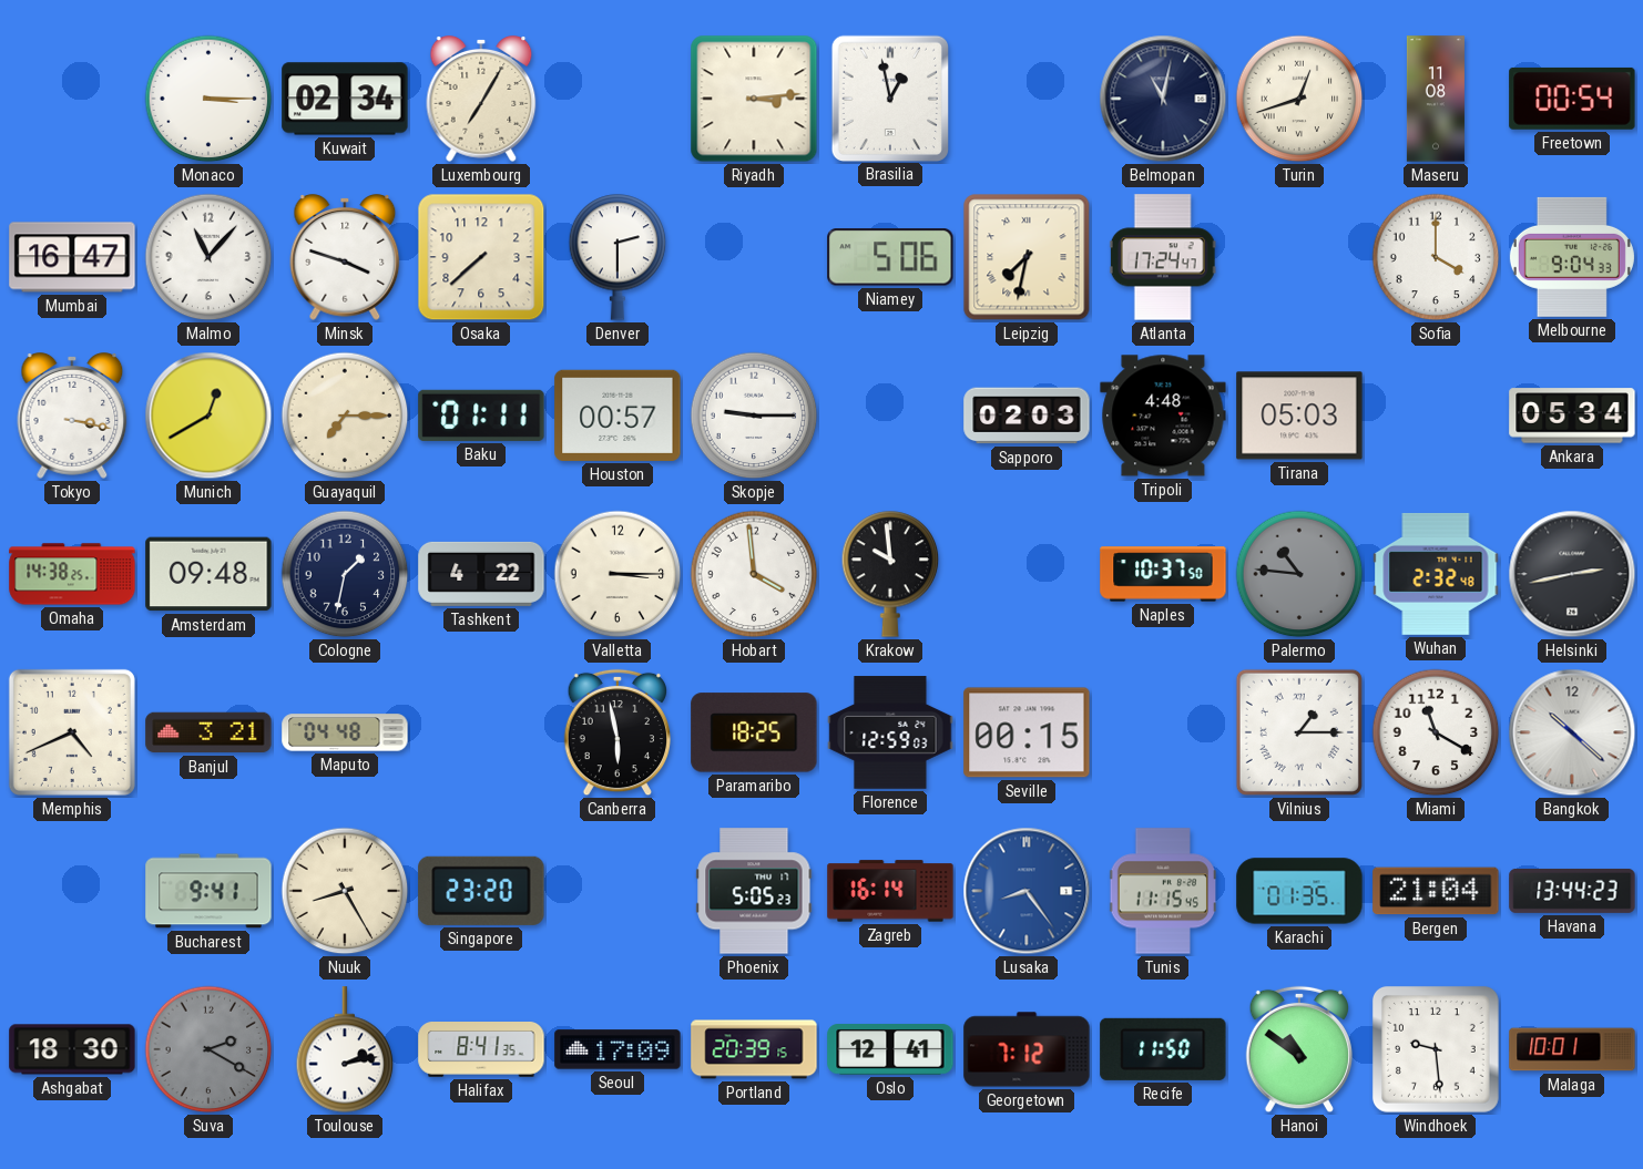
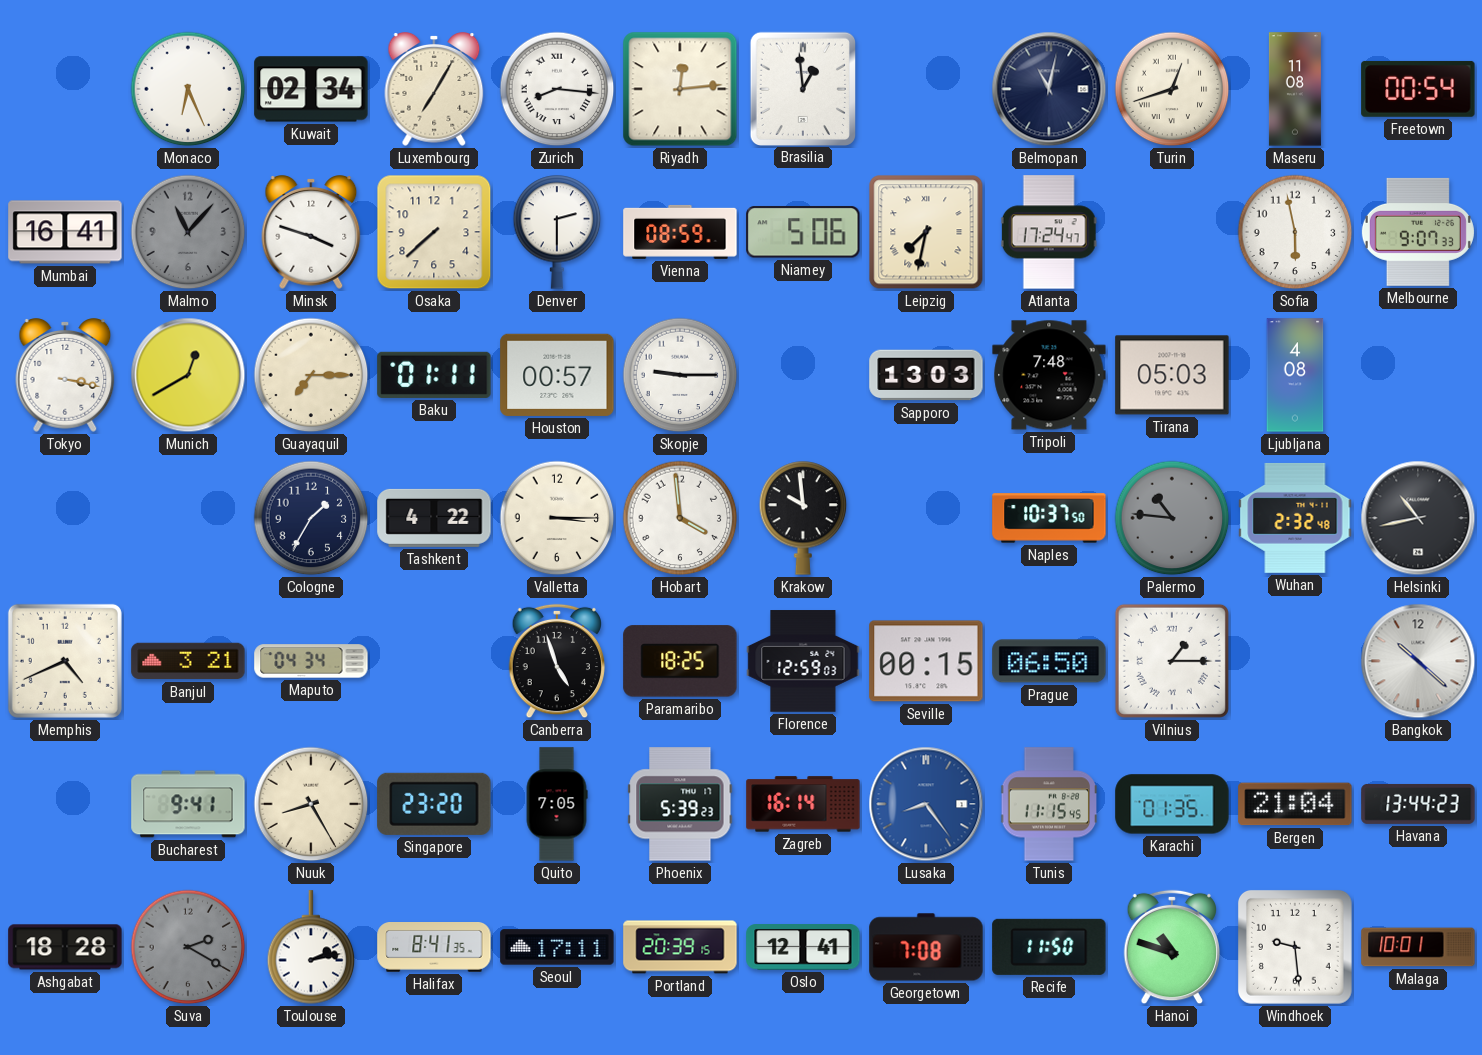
Monaco: 3:15 -> 6:26
Zurich: none -> 8:16
Riyadh: 3:14 -> 12:14
Brasilia: 12:58 -> 12:59
Mumbai: 16:47 -> 16:41
Malmo dial: white -> grey
Vienna: none -> 08:59
Sofia: 4:00 -> 5:58
Melbourne: 9:04 -> 9:07
Sapporo: 02:03 -> 13:03
Tripoli: 4:48 -> 7:48
Ljubljana: none -> 4:08
Ankara: 05:34 -> none
Omaha: 14:38 -> none
Amsterdam: 09:48 -> none
Cologne: 1:32 -> 1:35
Helsinki: 2:43 -> 10:43
Maputo: 04:48 -> 04:34
Canberra: 5:58 -> 4:57
Prague: none -> 06:50
Miami: 11:20 -> none
Quito: none -> 7:05
Phoenix: 5:05 -> 5:39
Ashgabat: 18:30 -> 18:28
Seoul: 17:09 -> 17:11
Georgetown: 7:12 -> 7:08
Hanoi: 10:51 -> 10:48
